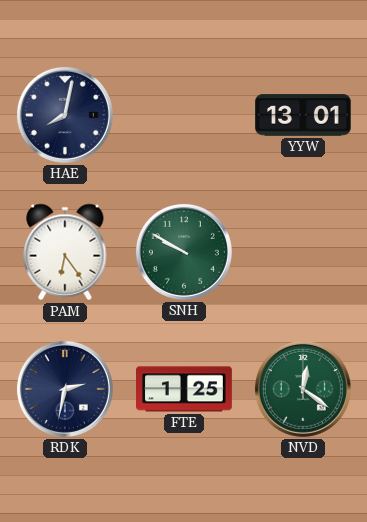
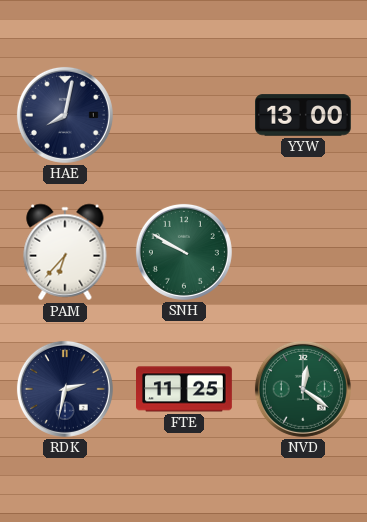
YYW: 13:01 -> 13:00
PAM: 6:24 -> 6:37
FTE: 1:25 -> 11:25
